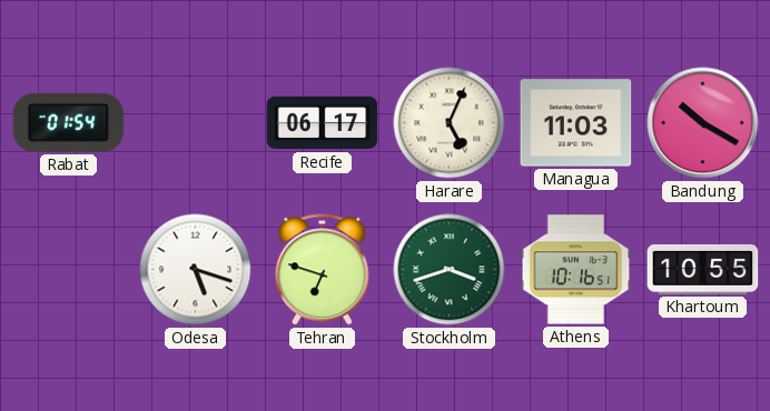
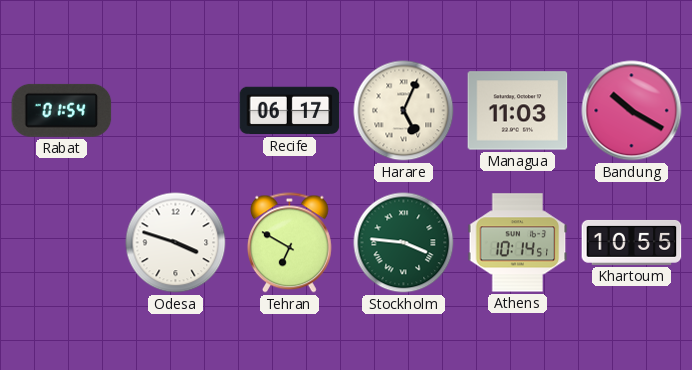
Odesa: 5:18 -> 3:48
Tehran: 6:48 -> 6:50
Stockholm: 3:42 -> 3:46
Athens: 10:16 -> 10:14
